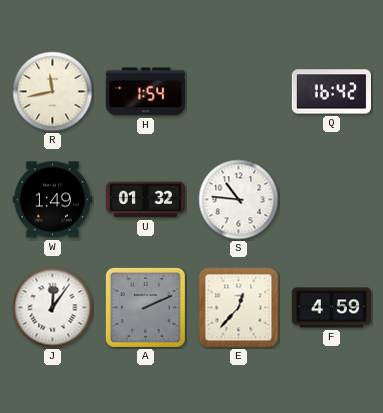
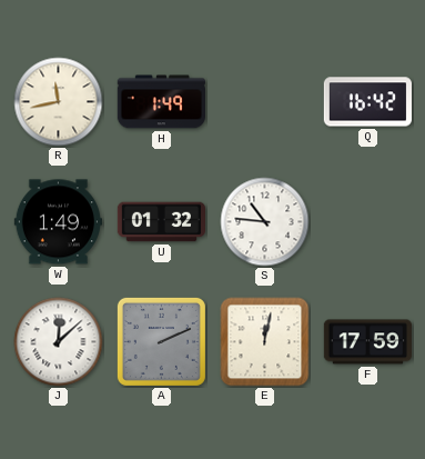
H: 1:54 -> 1:49
J: 12:06 -> 12:08
E: 12:37 -> 12:02
F: 4:59 -> 17:59
